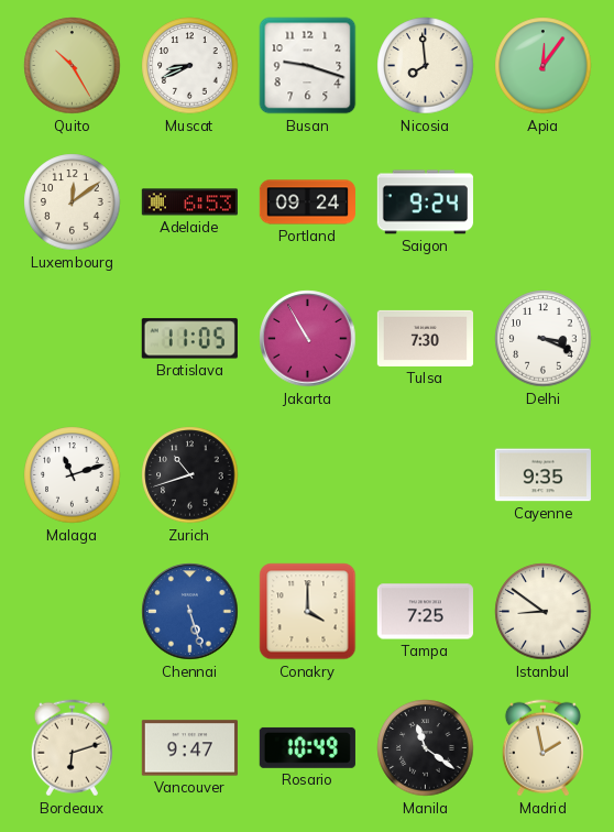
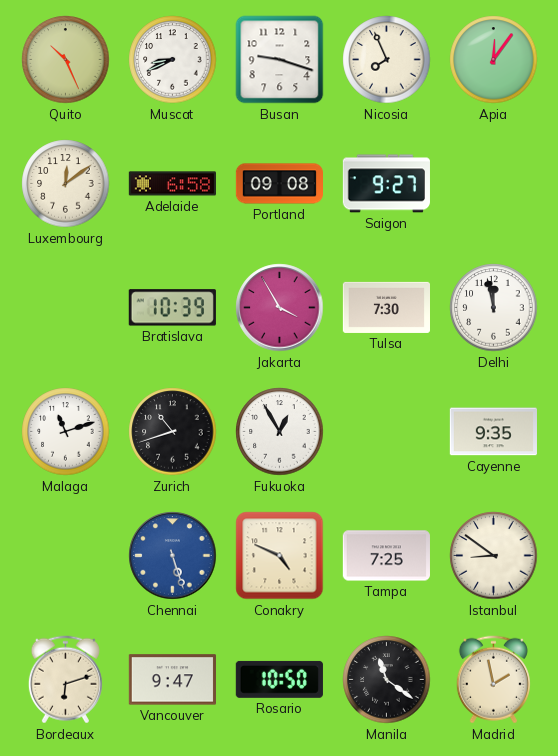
Quito: 10:25 -> 10:26
Nicosia: 7:59 -> 7:56
Adelaide: 6:53 -> 6:58
Portland: 09:24 -> 09:08
Saigon: 9:24 -> 9:27
Bratislava: 11:05 -> 10:39
Jakarta: 10:55 -> 3:55
Delhi: 3:19 -> 11:58
Fukuoka: none -> 12:55
Conakry: 4:00 -> 4:49
Rosario: 10:49 -> 10:50
